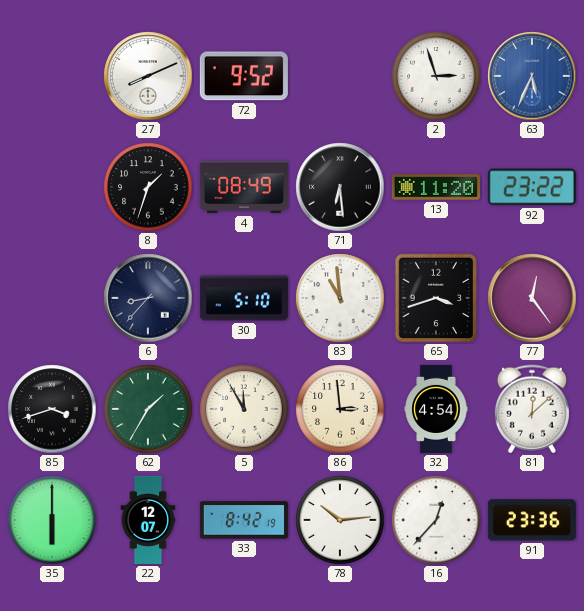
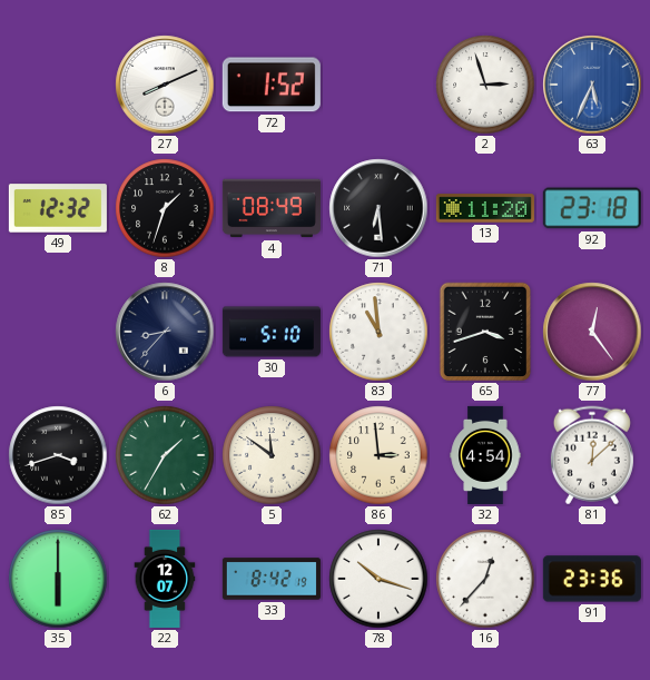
72: 9:52 -> 1:52
49: none -> 12:32
92: 23:22 -> 23:18
5: 11:55 -> 11:51
78: 10:14 -> 10:18
